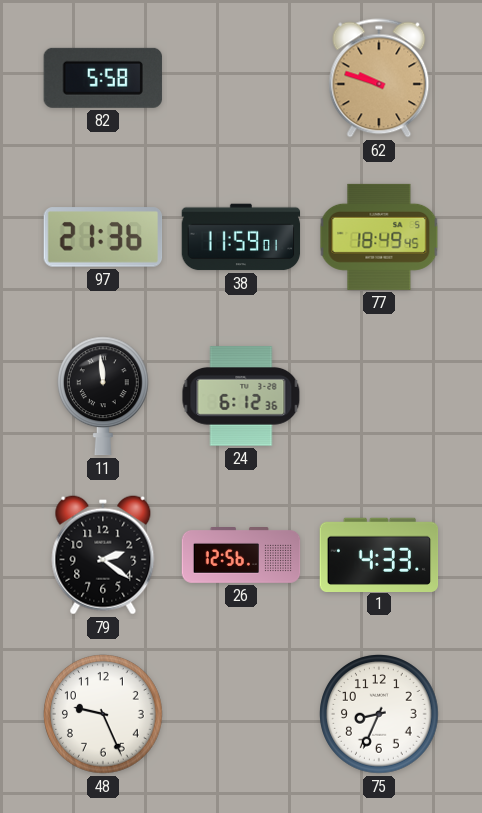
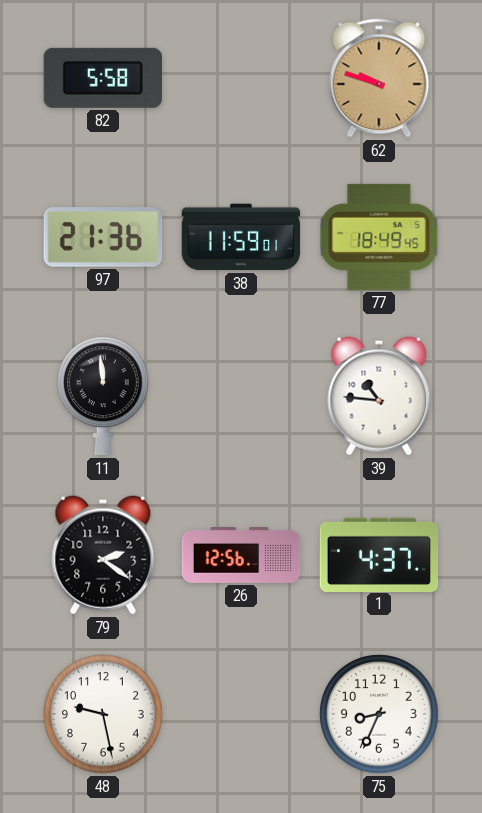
24: 6:12 -> none
39: none -> 10:46
1: 4:33 -> 4:37
48: 9:26 -> 9:28
